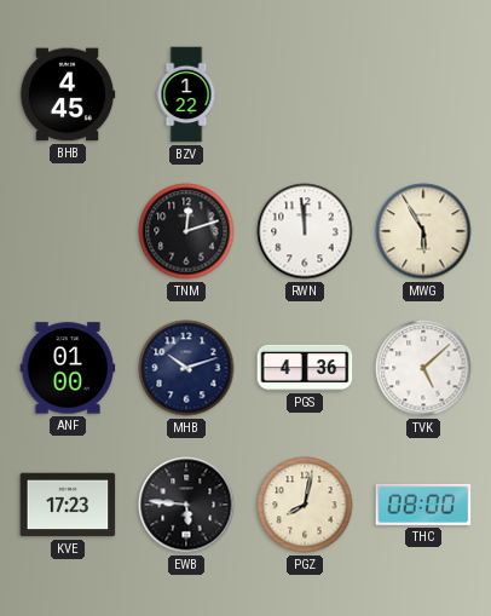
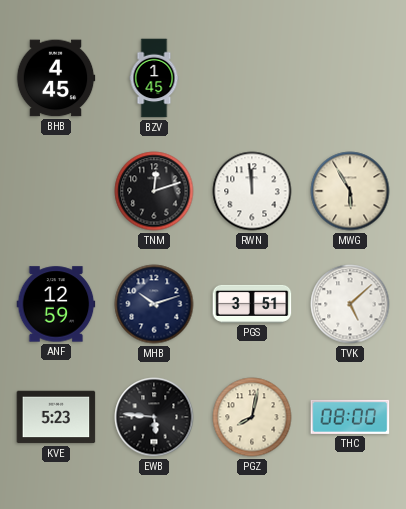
BZV: 1:22 -> 1:45
ANF: 01:00 -> 12:59
PGS: 4:36 -> 3:51
KVE: 17:23 -> 5:23
